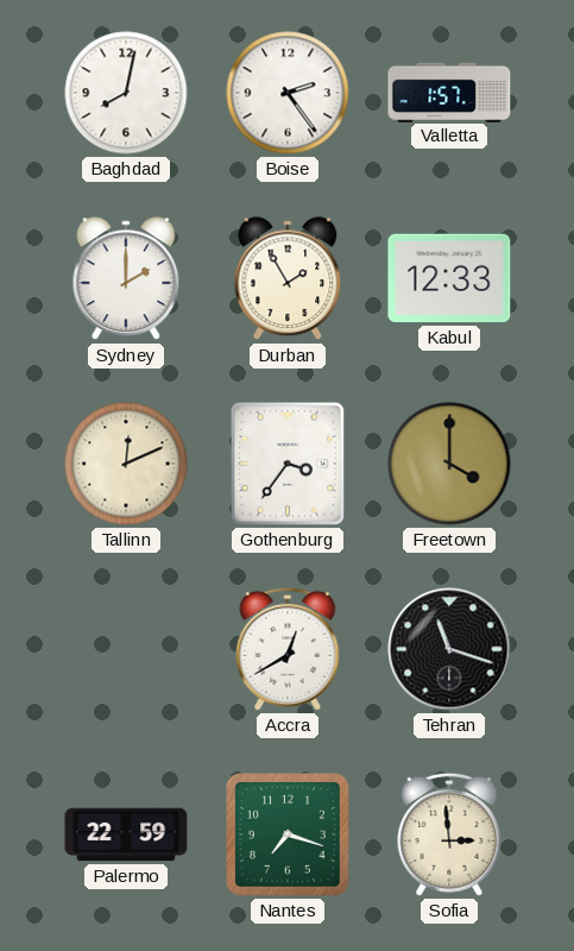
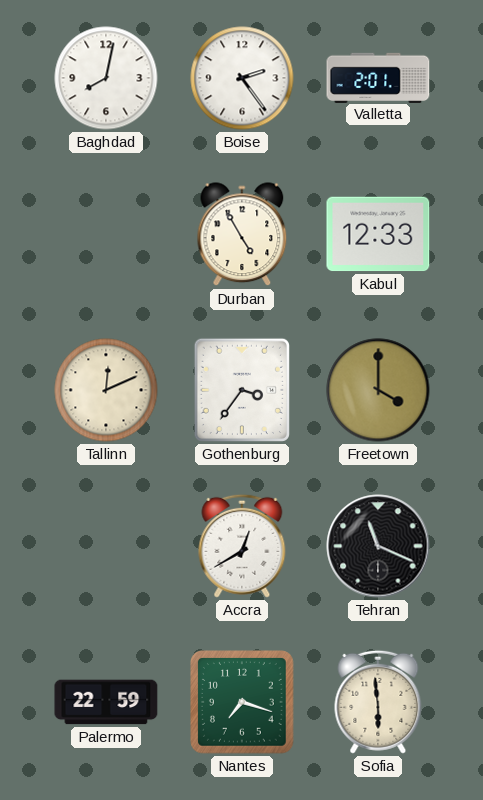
Valletta: 1:57 -> 2:01
Sydney: 2:00 -> none
Durban: 1:55 -> 4:55
Tehran: 11:18 -> 11:19
Sofia: 2:59 -> 5:59
